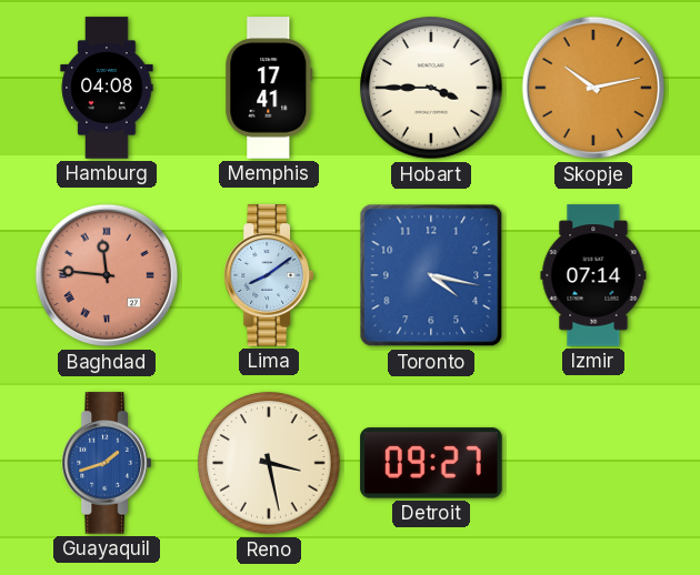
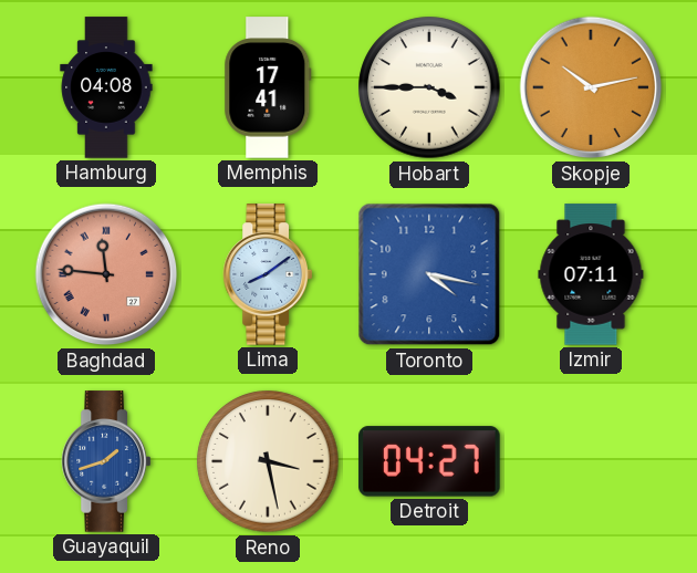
Izmir: 07:14 -> 07:11
Detroit: 09:27 -> 04:27
